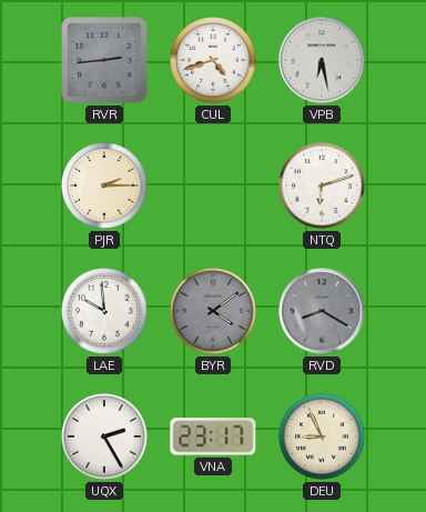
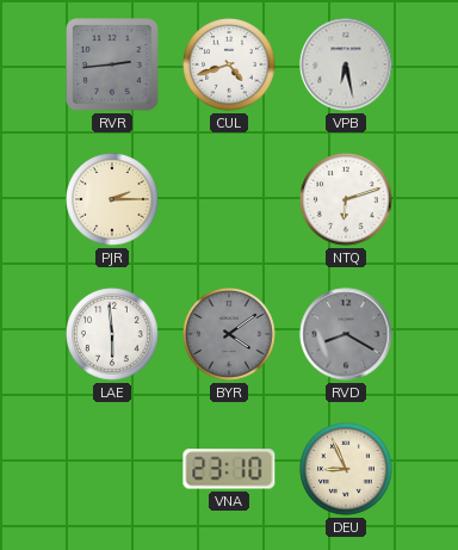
LAE: 9:59 -> 5:59
UQX: 2:25 -> none
VNA: 23:17 -> 23:10
